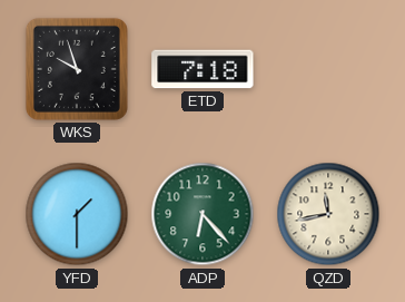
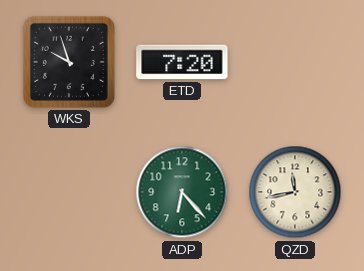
ETD: 7:18 -> 7:20
YFD: 1:30 -> none
